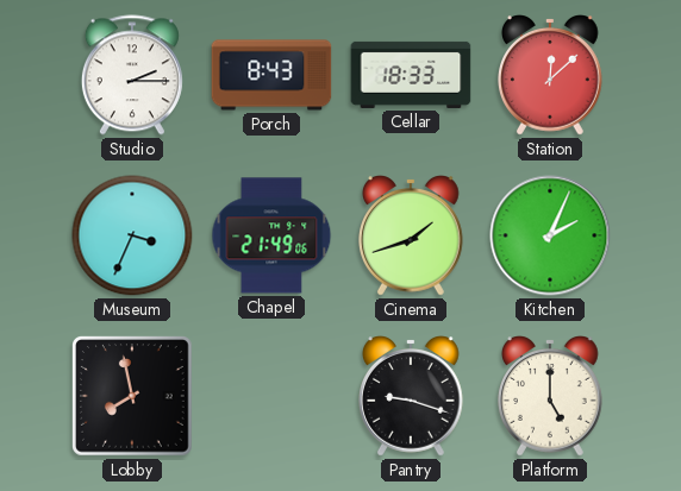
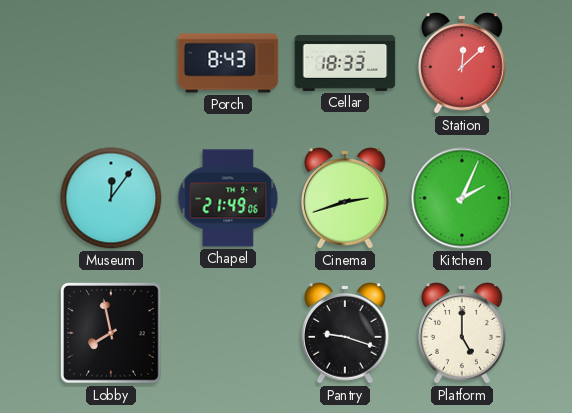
Studio: 2:15 -> none
Museum: 3:34 -> 12:06
Cinema: 1:42 -> 2:42
